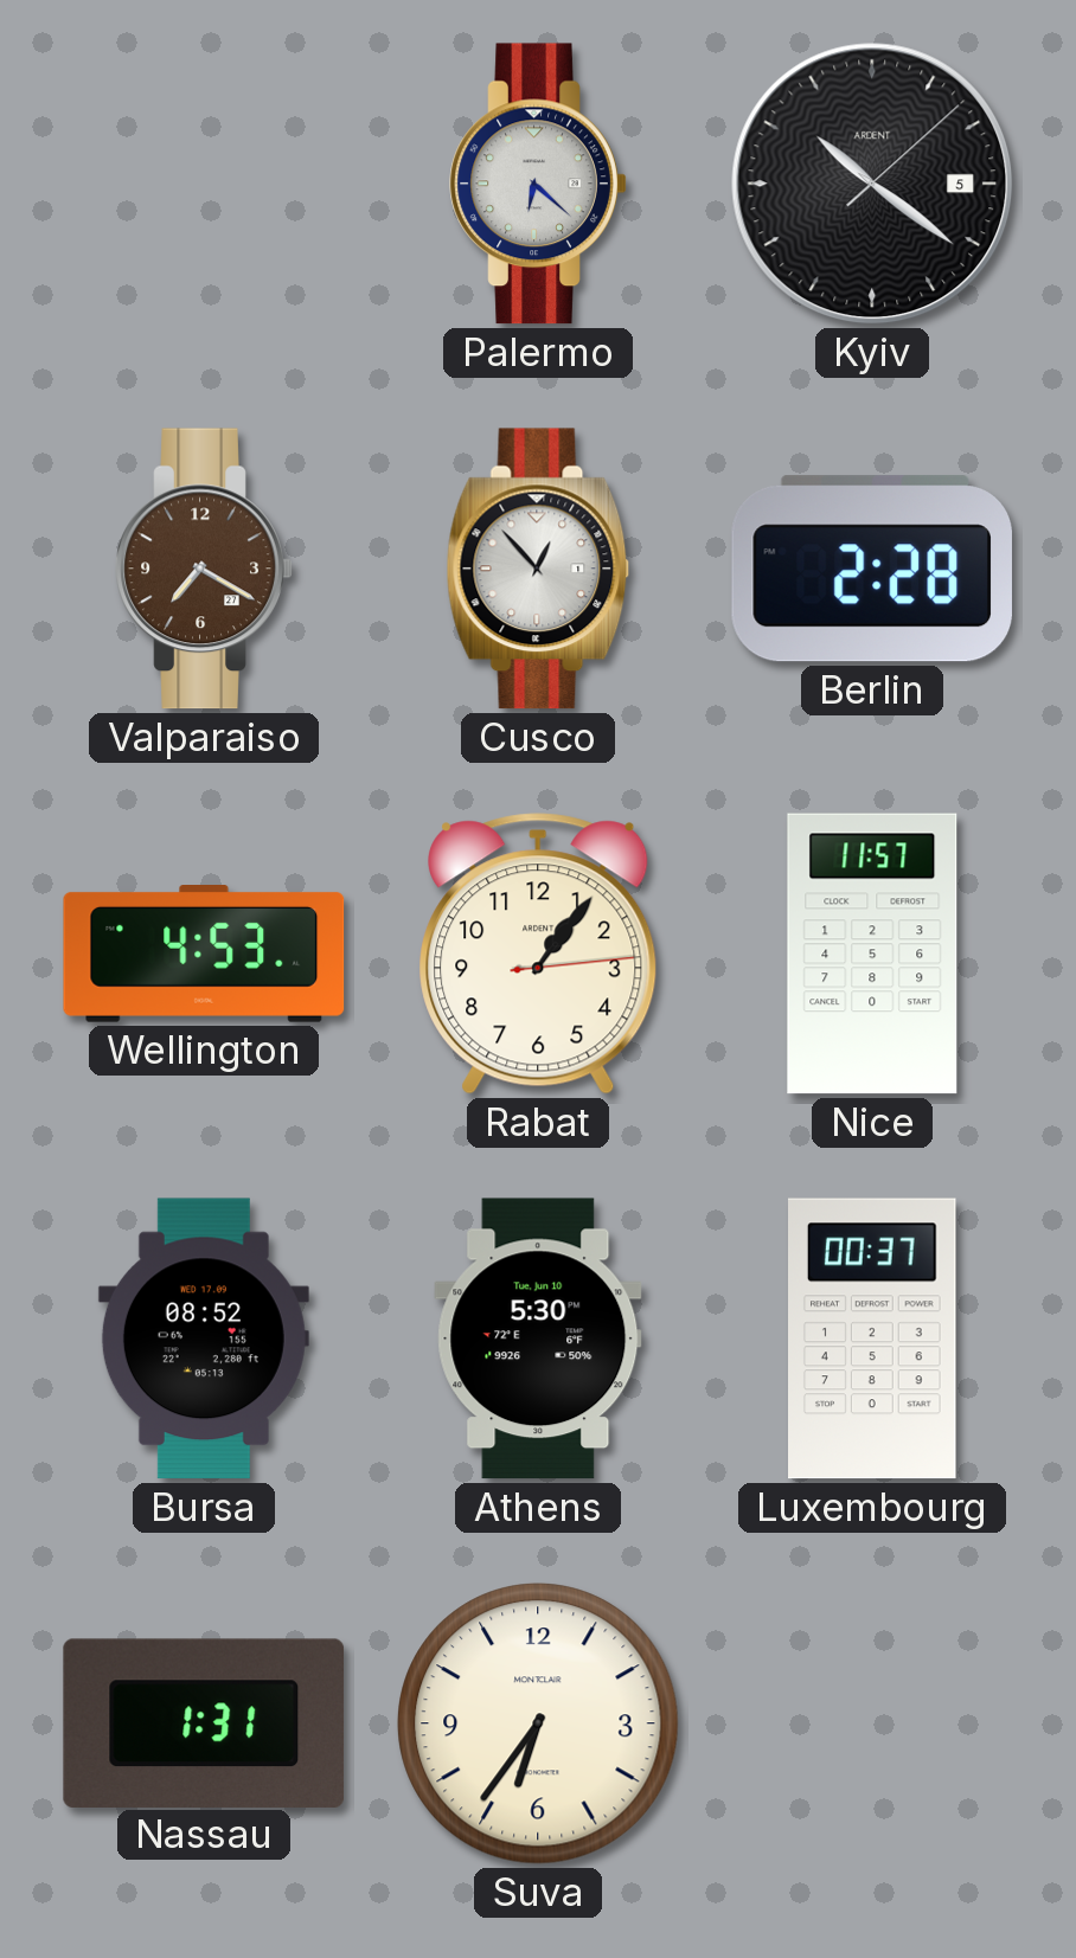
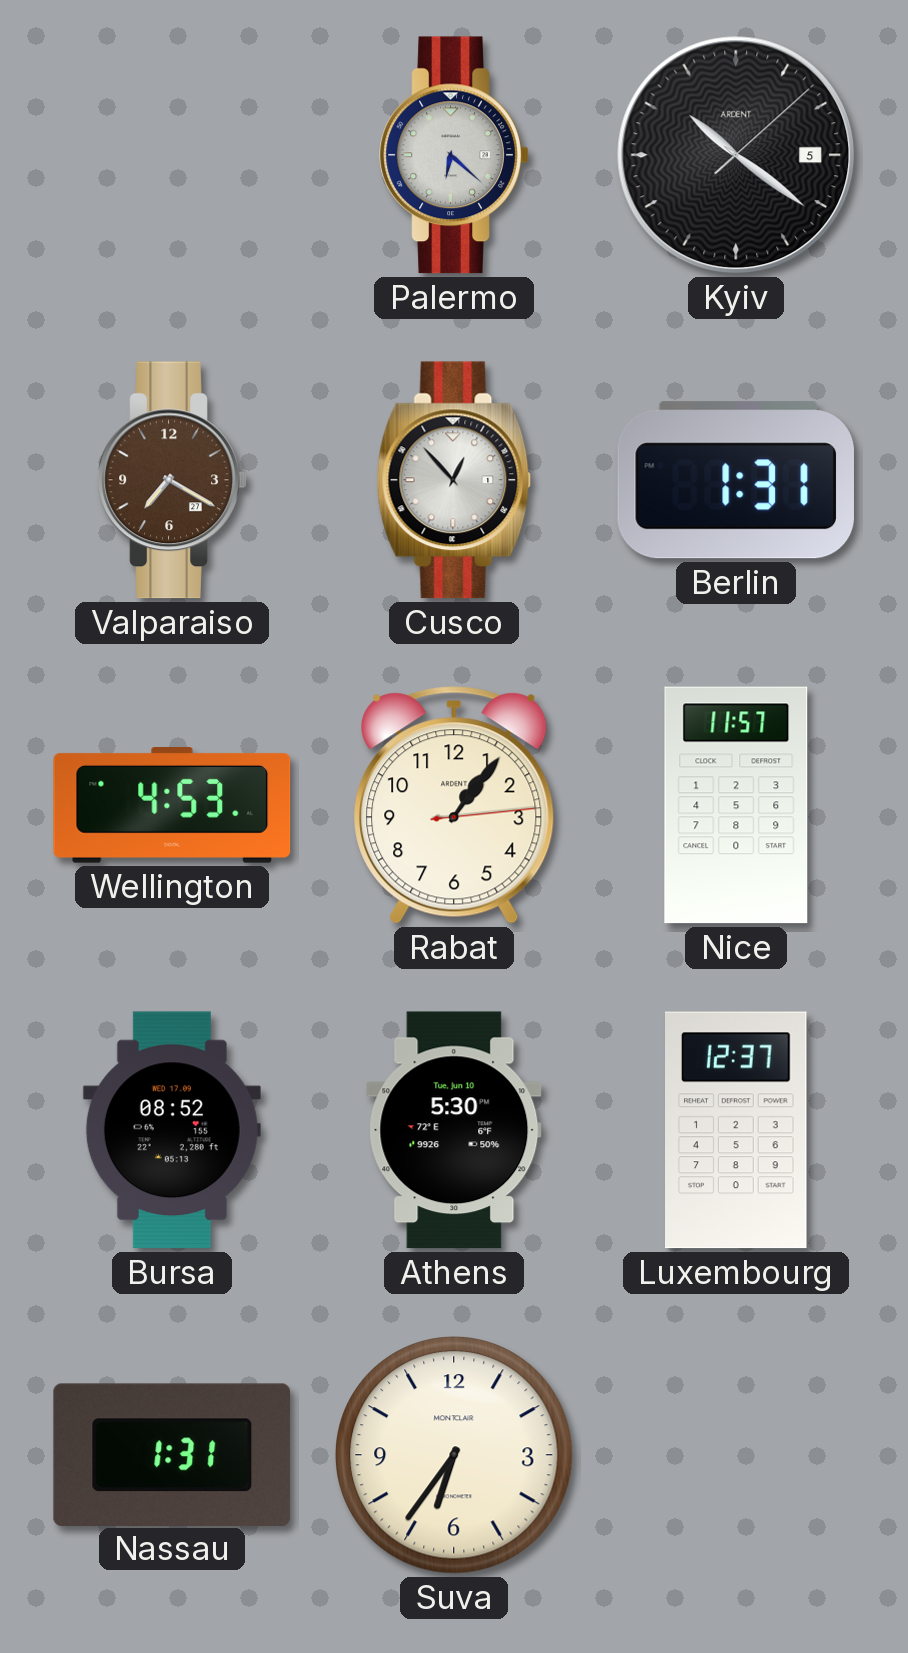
Berlin: 2:28 -> 1:31
Luxembourg: 00:37 -> 12:37
